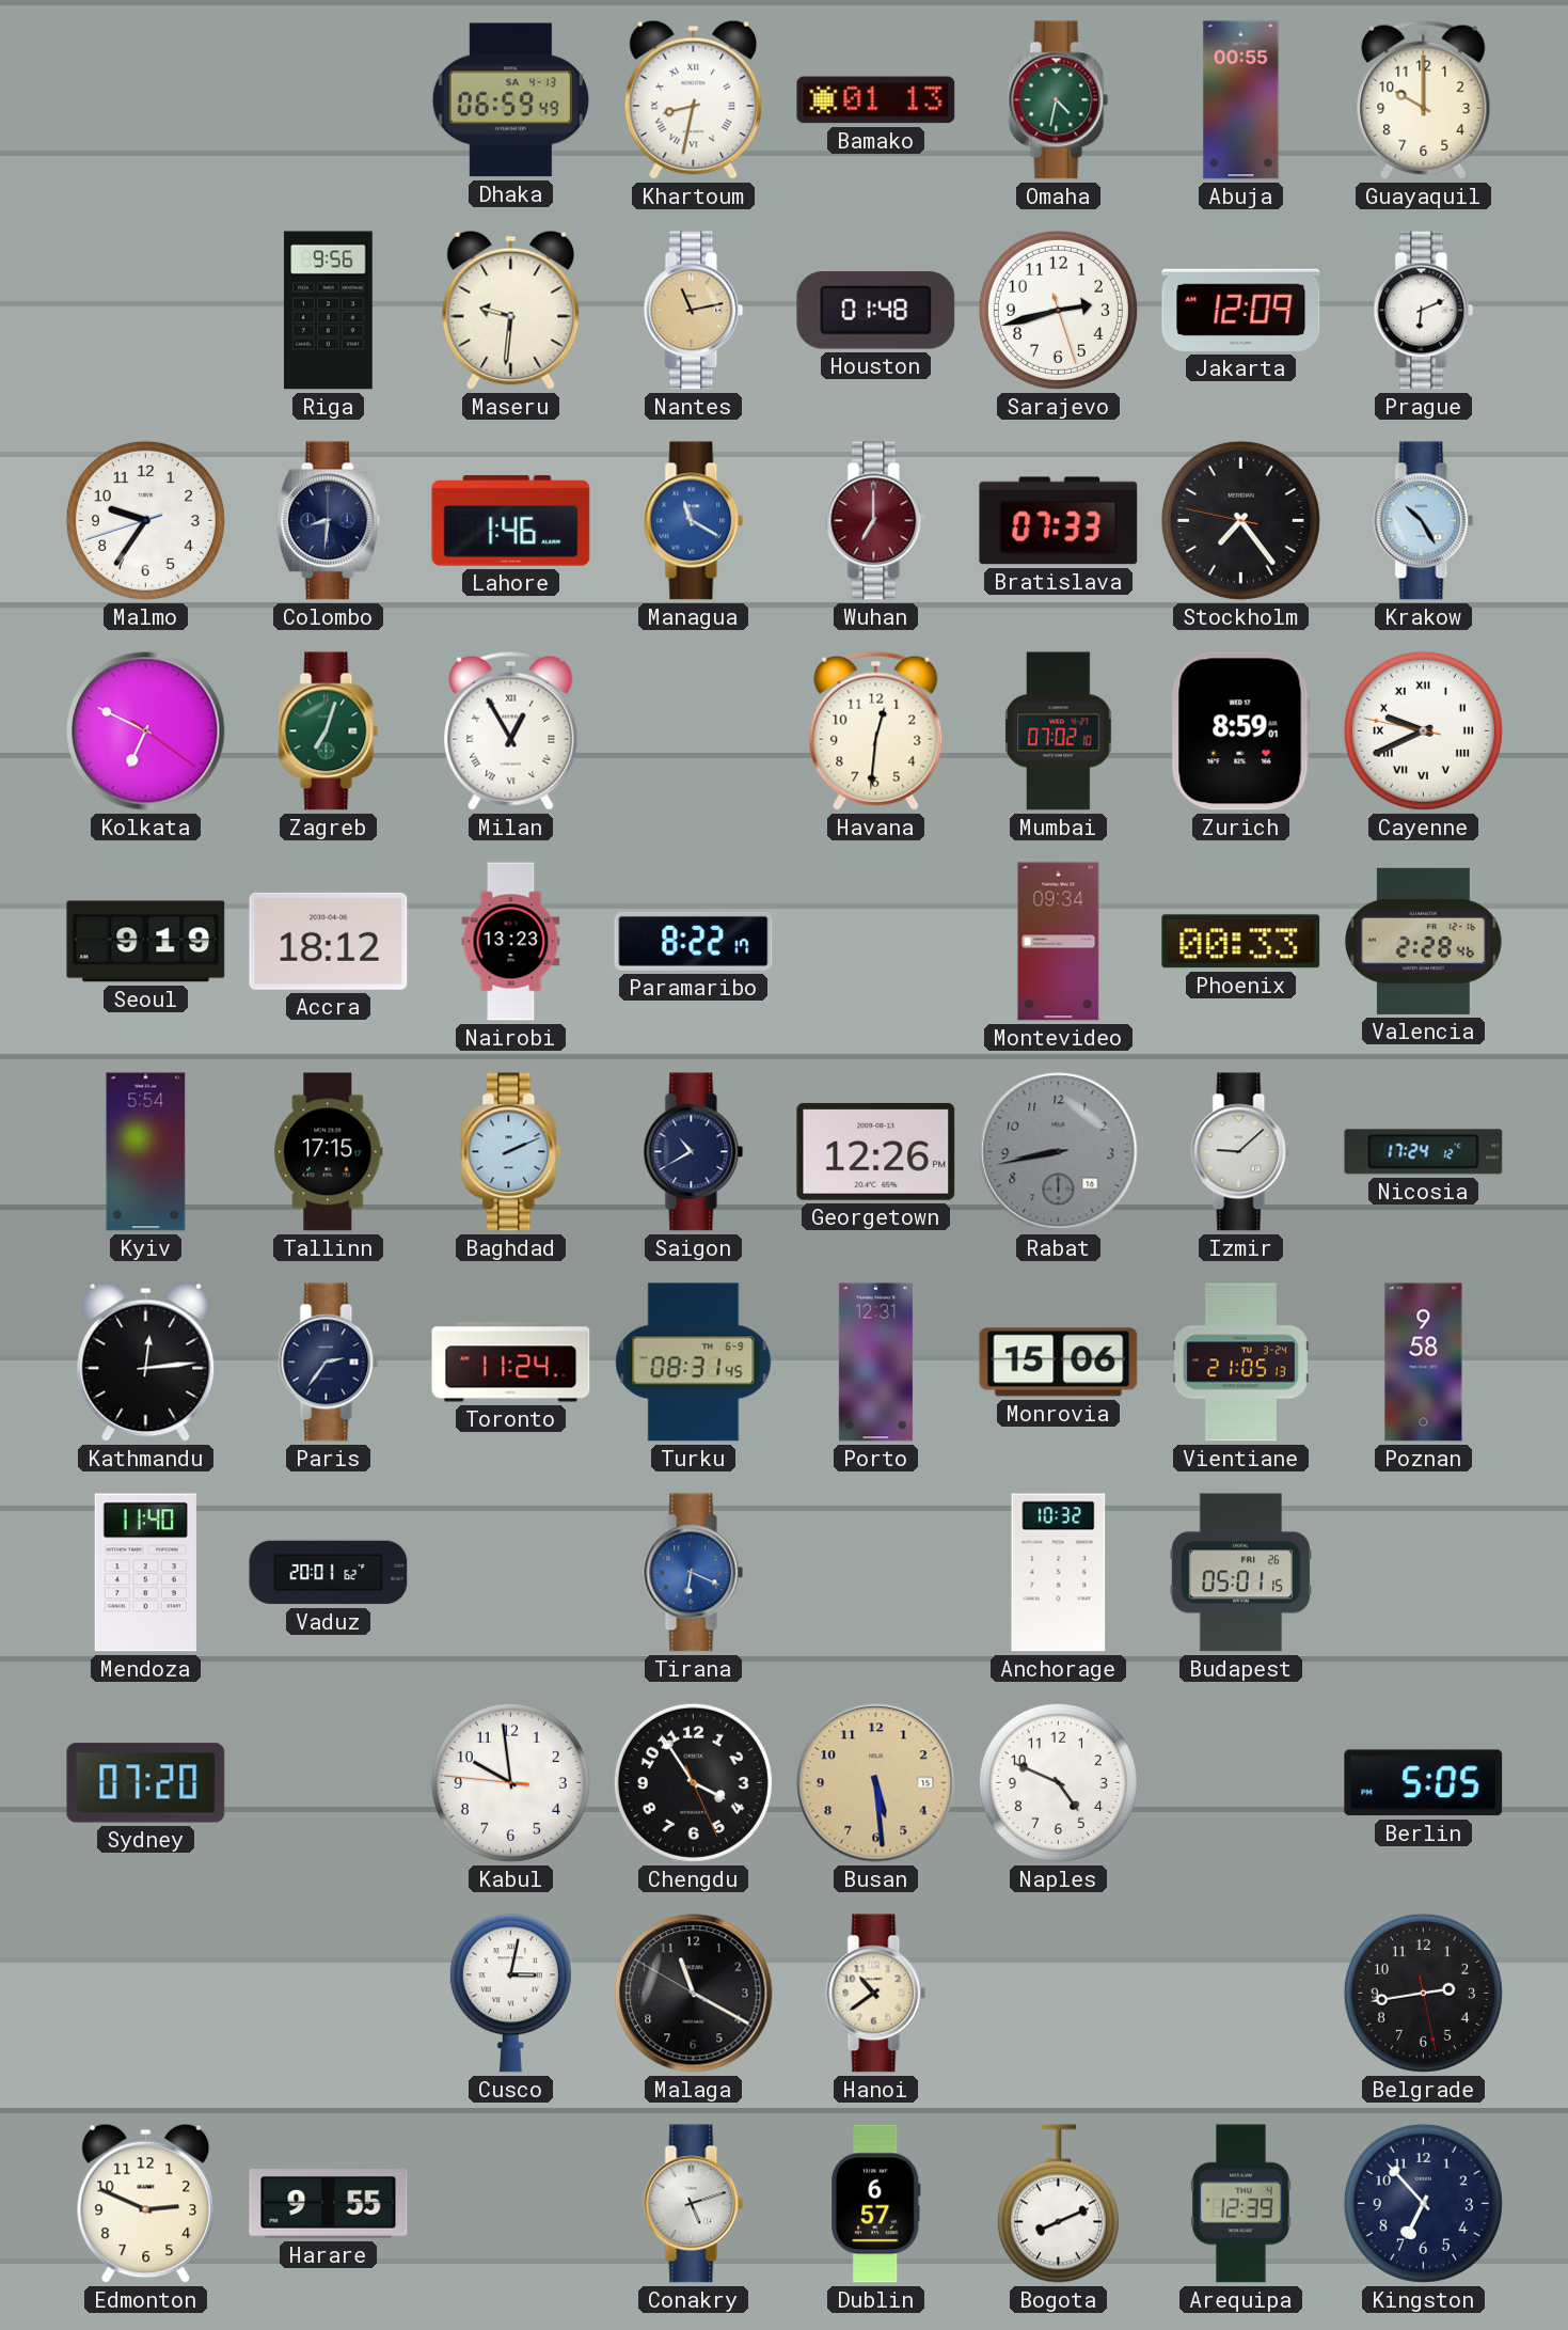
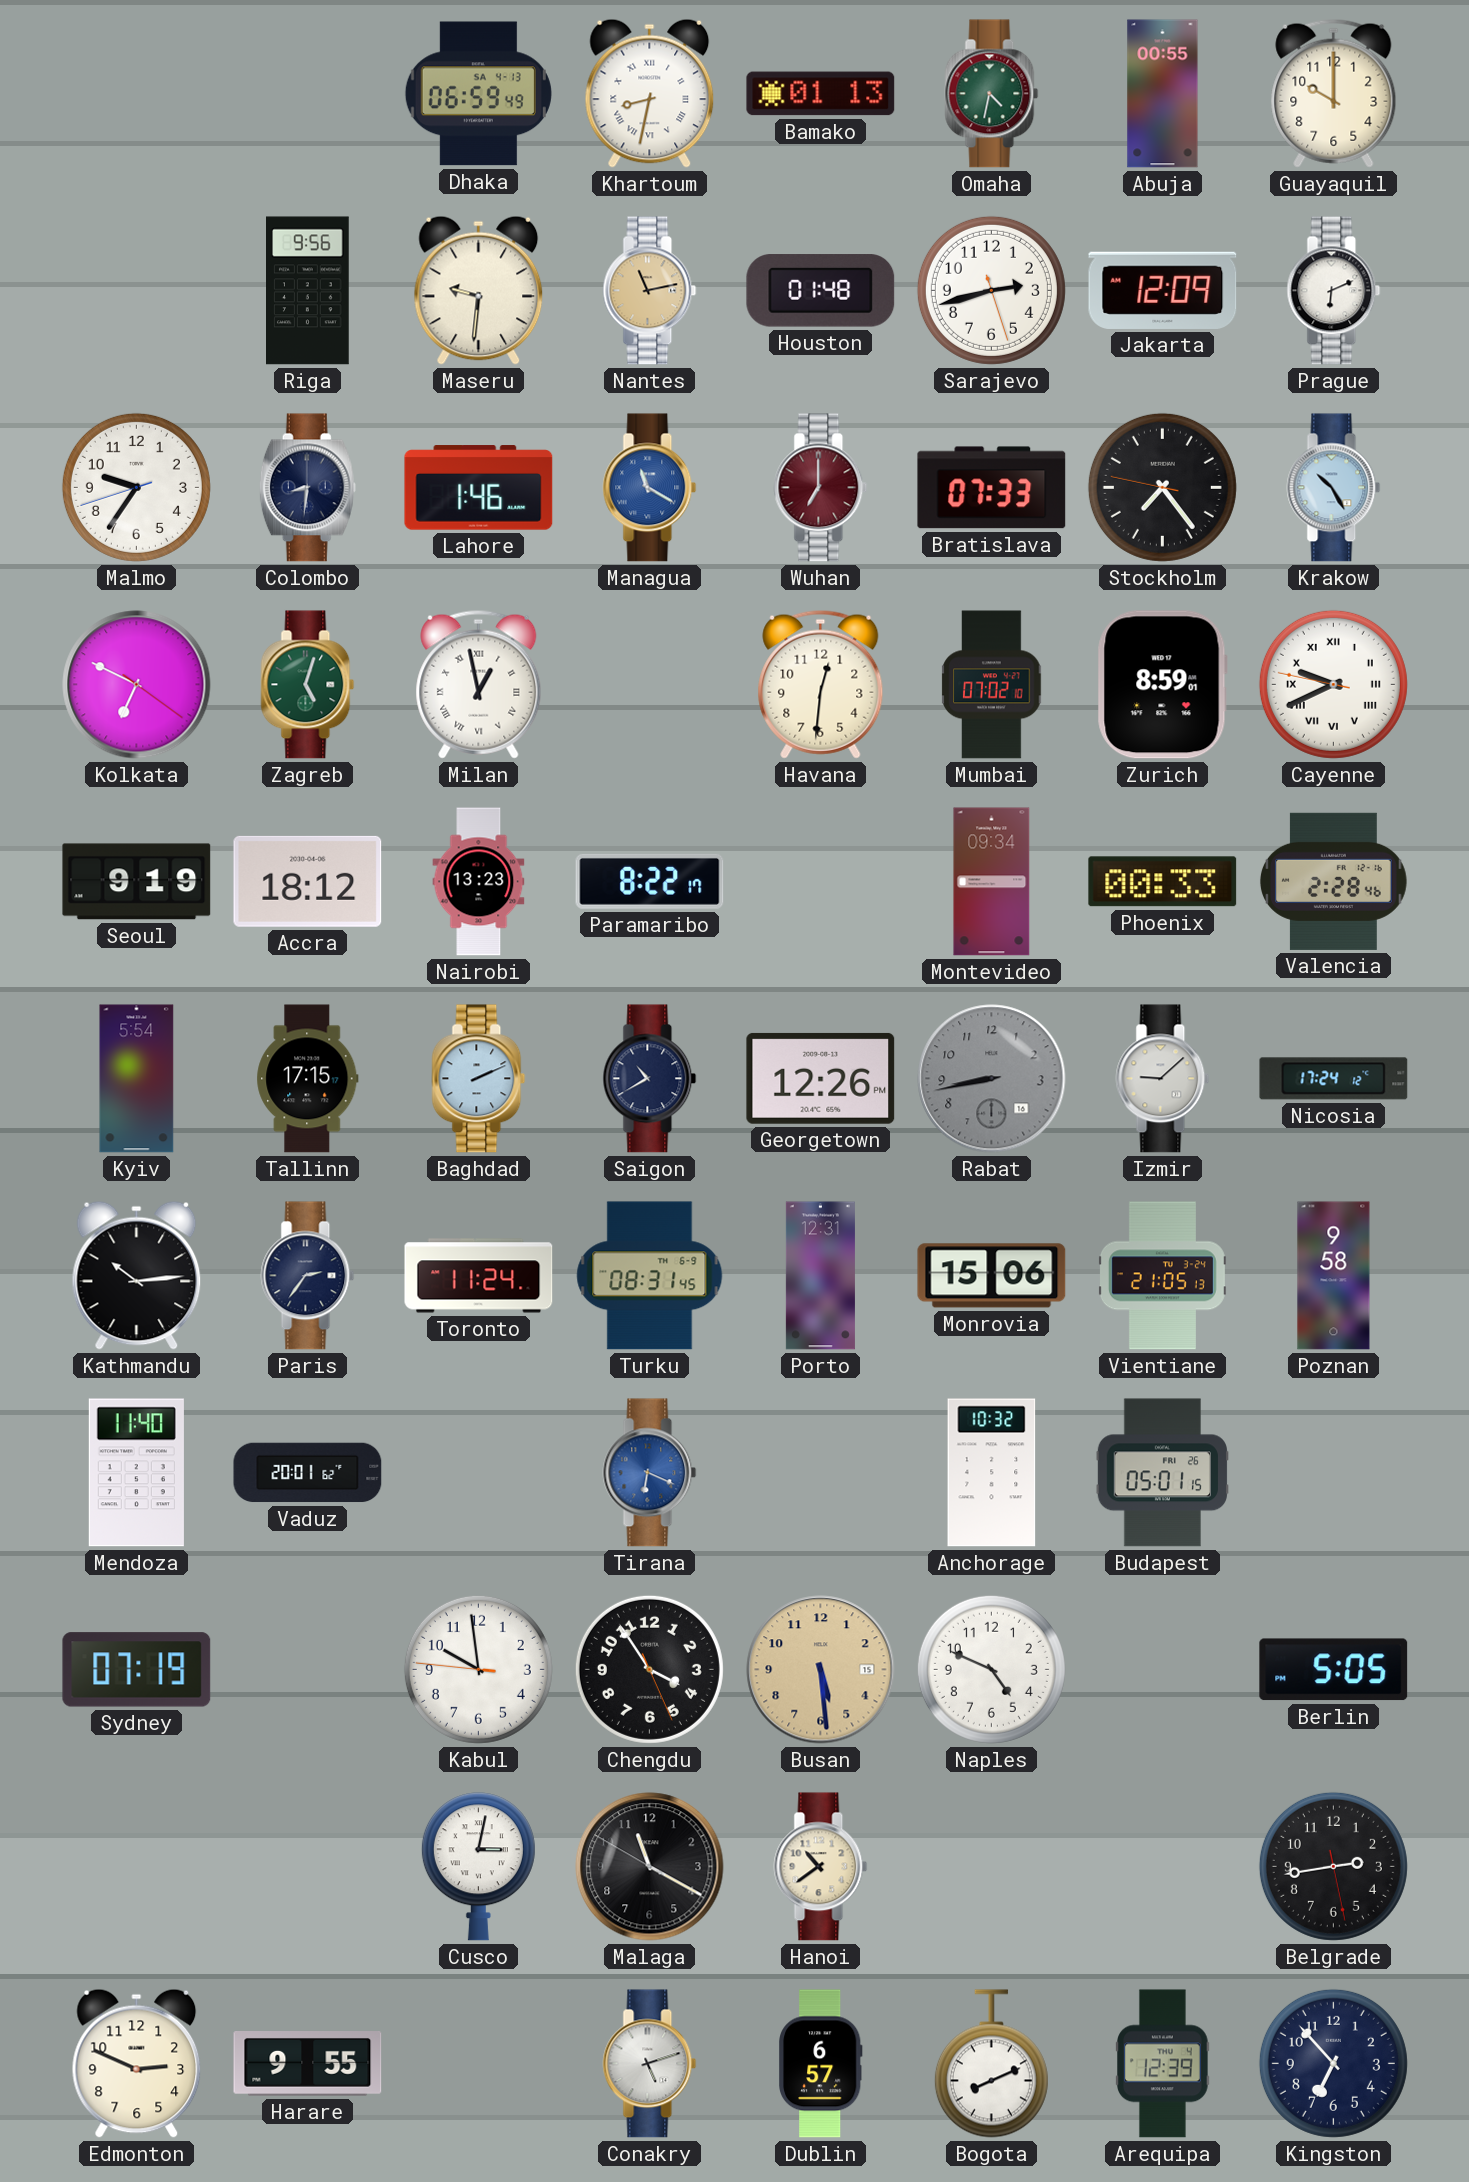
Zagreb: 7:03 -> 5:03
Milan: 12:55 -> 12:58
Kathmandu: 12:14 -> 10:14
Sydney: 07:20 -> 07:19
